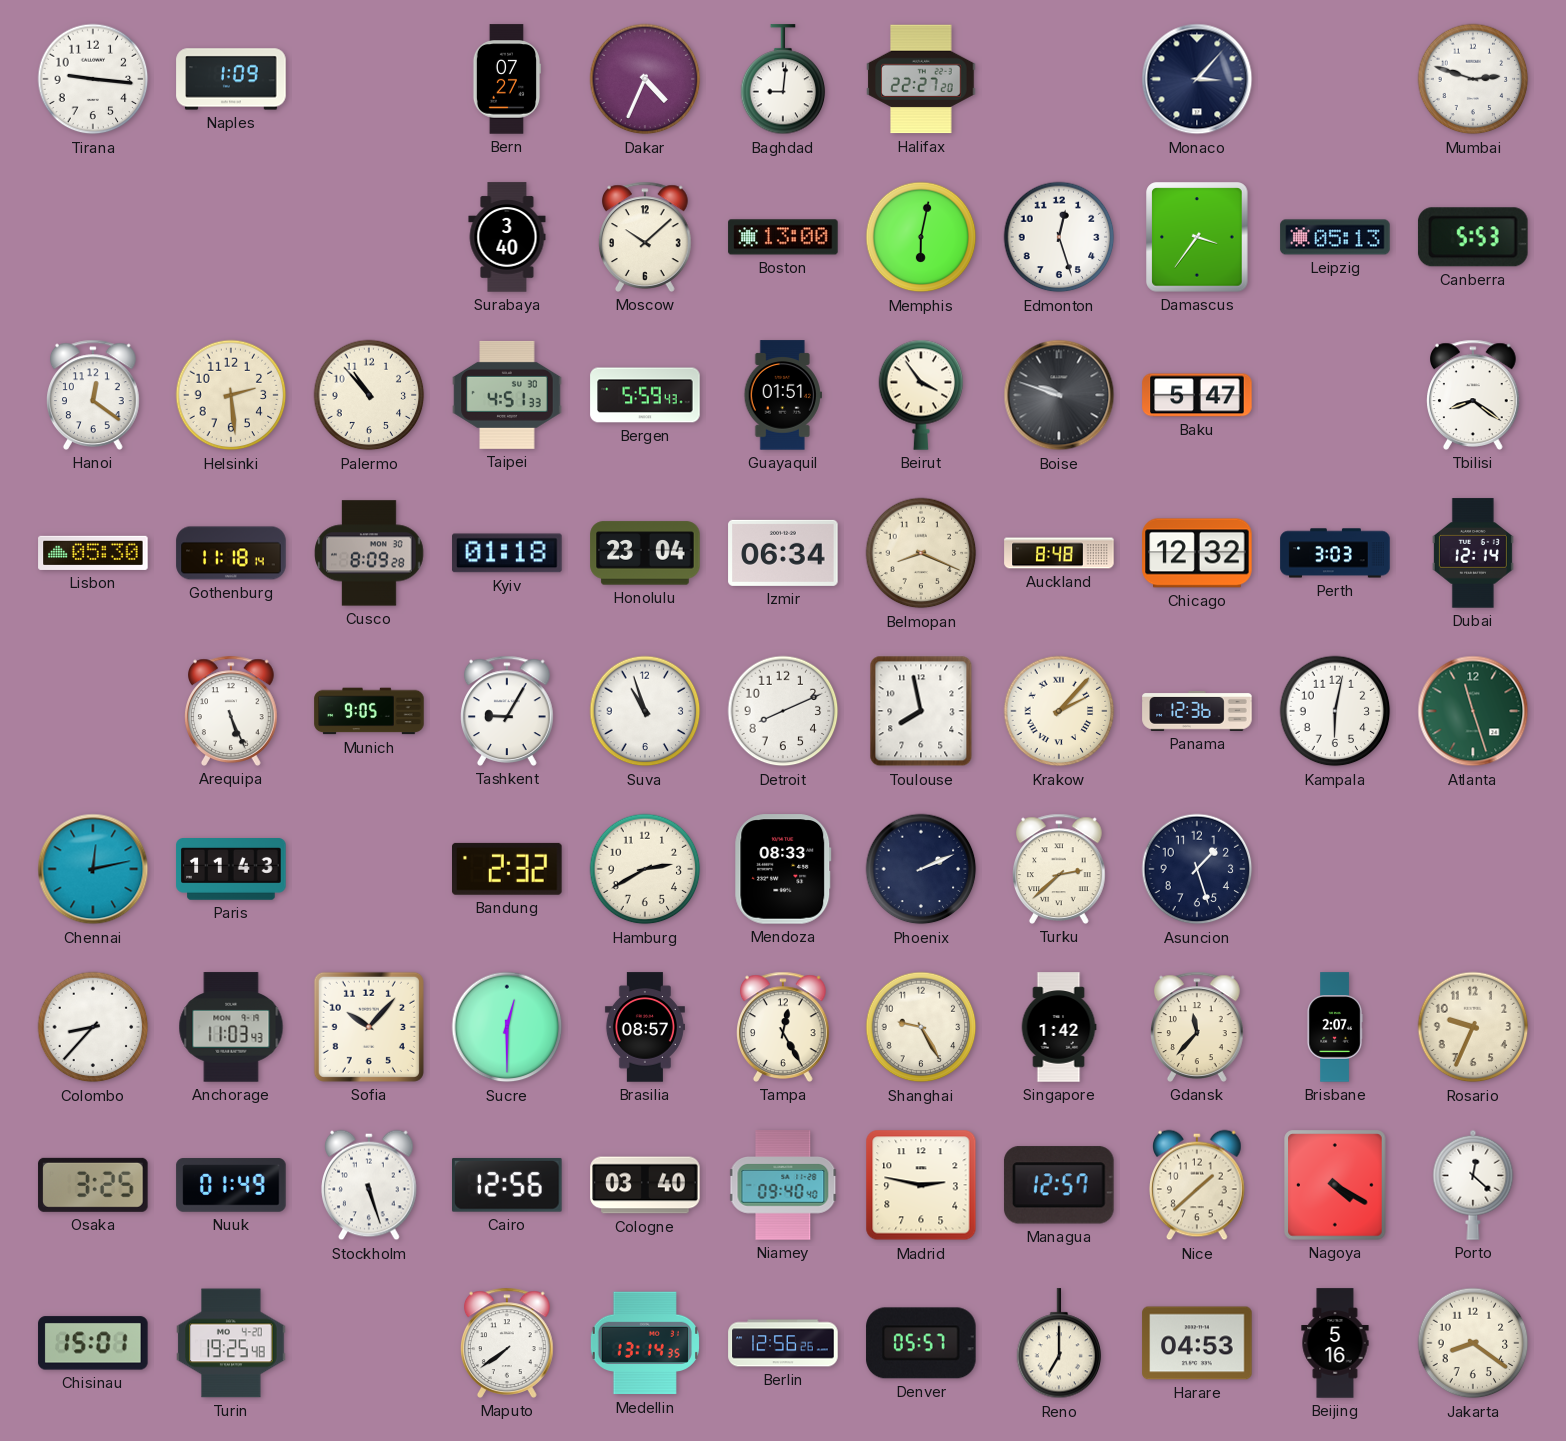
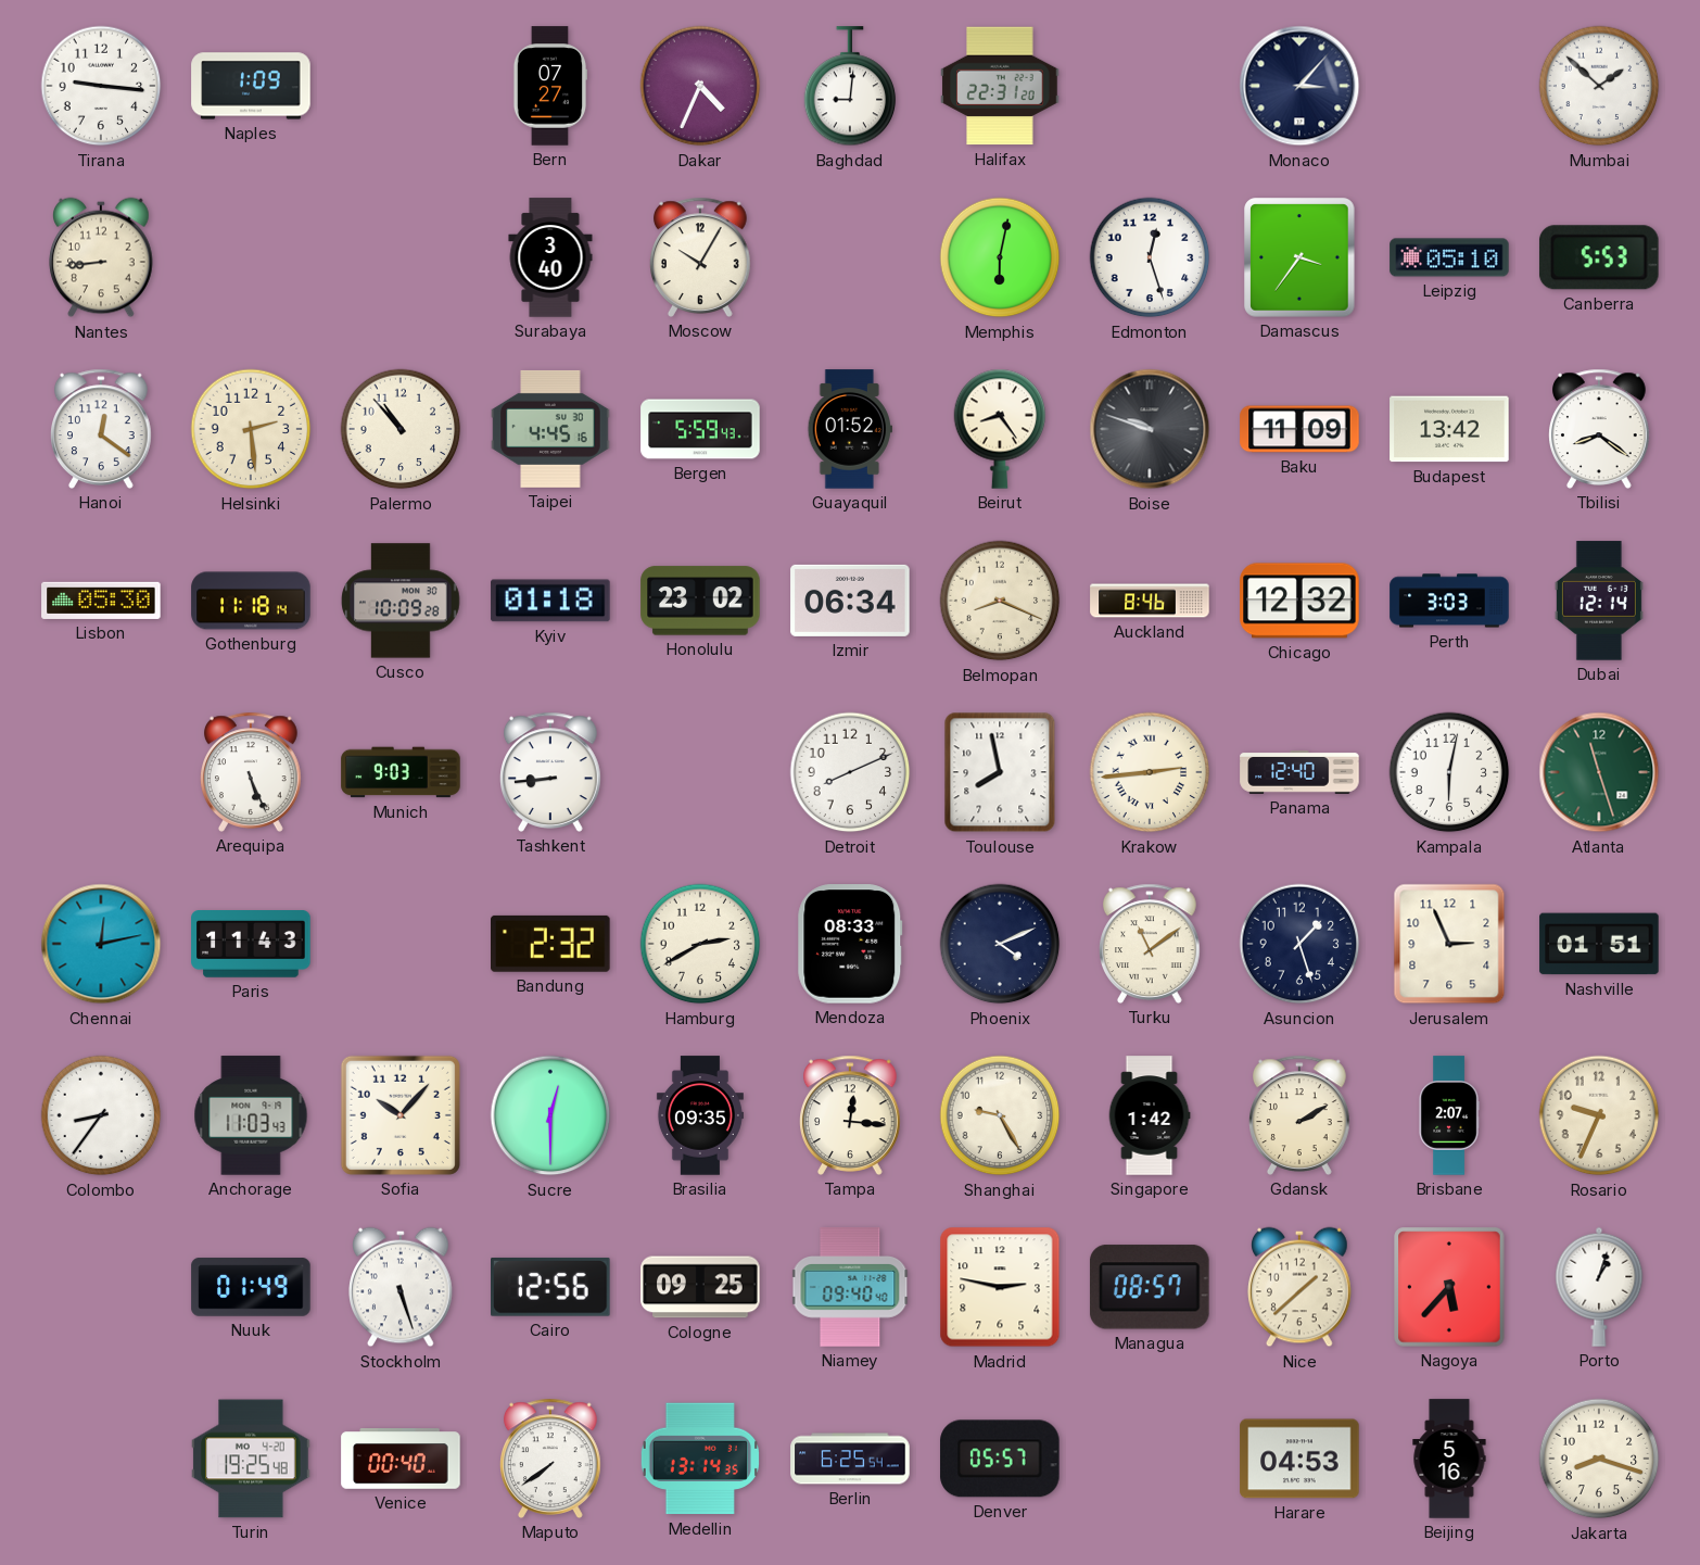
Halifax: 22:27 -> 22:31
Mumbai: 2:48 -> 1:52
Nantes: none -> 8:44
Moscow: 10:08 -> 10:05
Boston: 13:00 -> none
Leipzig: 05:13 -> 05:10
Taipei: 4:51 -> 4:45
Guayaquil: 01:51 -> 01:52
Beirut: 3:54 -> 8:24
Baku: 5:47 -> 11:09
Budapest: none -> 13:42
Cusco: 8:09 -> 10:09
Honolulu: 23:04 -> 23:02
Auckland: 8:48 -> 8:46
Munich: 9:05 -> 9:03
Tashkent: 9:05 -> 8:44
Suva: 10:57 -> none
Krakow: 2:07 -> 2:44
Panama: 12:36 -> 12:40
Phoenix: 2:11 -> 4:11
Turku: 2:38 -> 11:09
Jerusalem: none -> 2:56
Nashville: none -> 01:51
Colombo: 8:37 -> 8:36
Brasilia: 08:57 -> 09:35
Tampa: 12:25 -> 12:16
Gdansk: 11:37 -> 2:10
Osaka: 3:25 -> none
Cologne: 03:40 -> 09:25
Managua: 12:57 -> 08:57
Nagoya: 4:20 -> 5:37
Porto: 12:22 -> 1:03
Chisinau: 15:01 -> none
Venice: none -> 00:40
Berlin: 12:56 -> 6:25
Reno: 7:00 -> none
Jakarta: 8:21 -> 8:18
